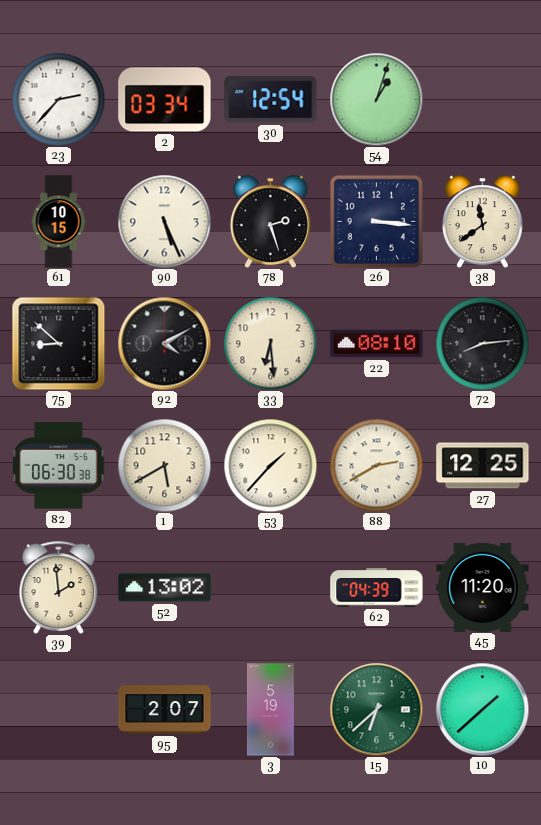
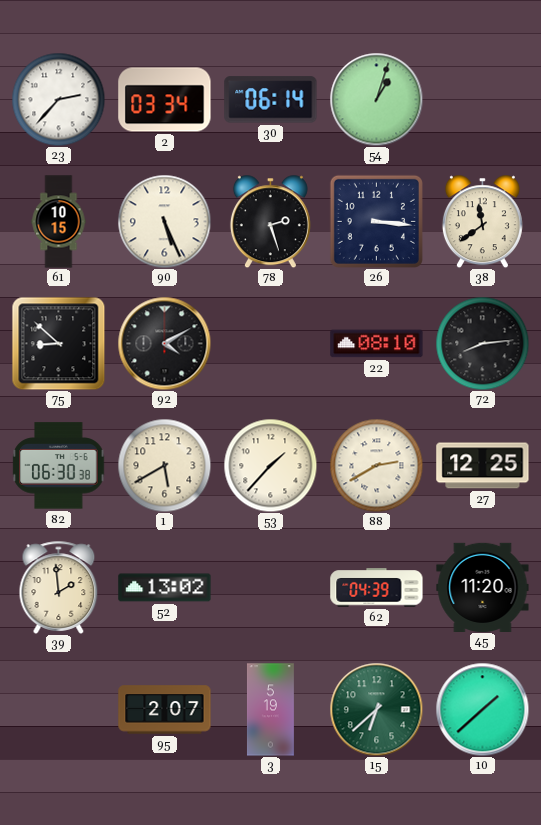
30: 12:54 -> 06:14
33: 6:29 -> none
